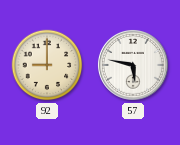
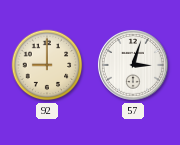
57: 5:47 -> 3:03
